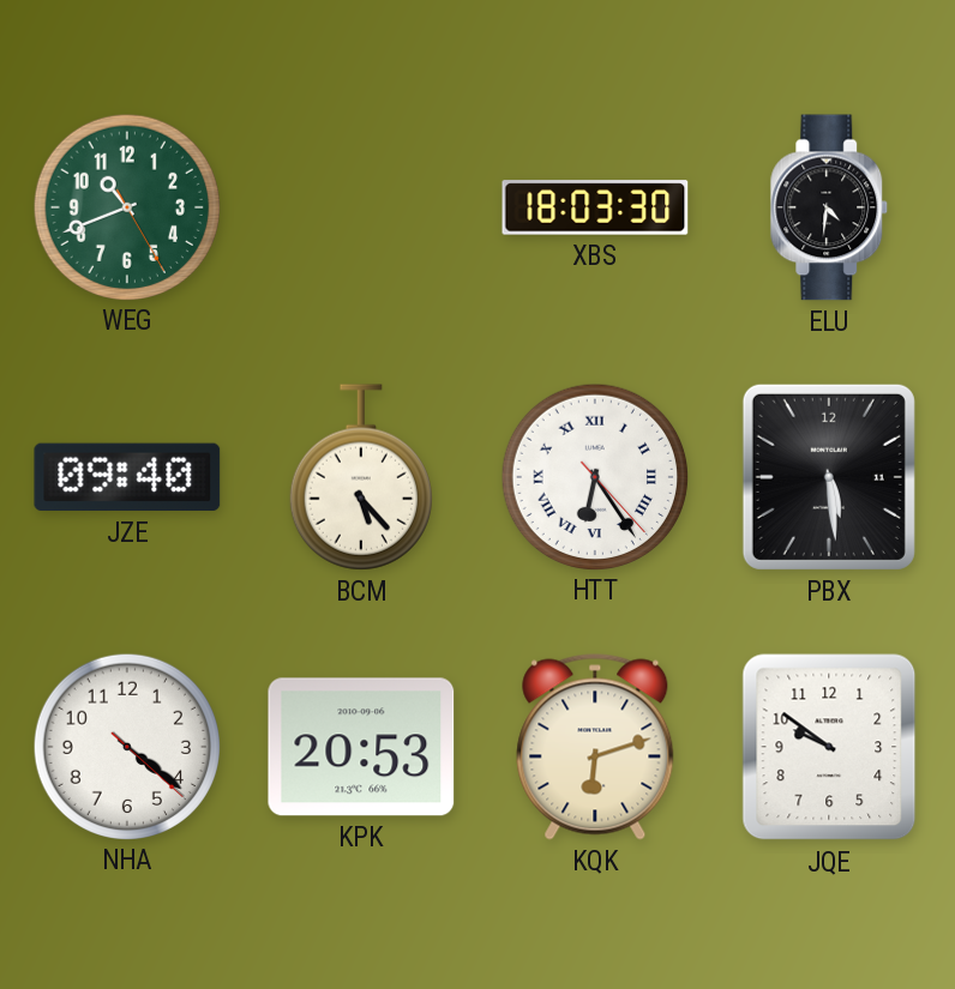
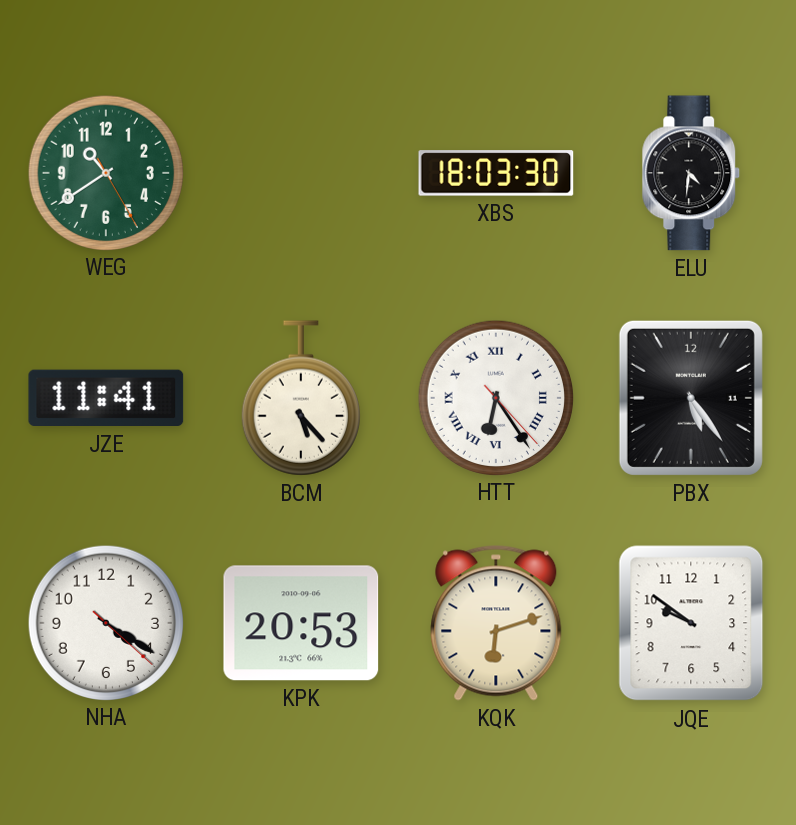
WEG: 10:41 -> 10:39
JZE: 09:40 -> 11:41
PBX: 5:29 -> 5:24
NHA: 4:21 -> 4:20
